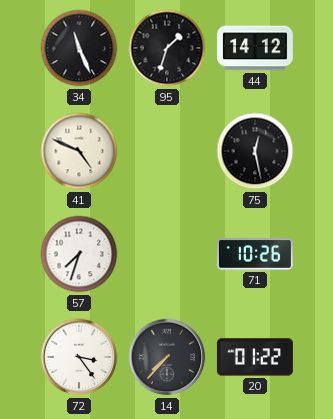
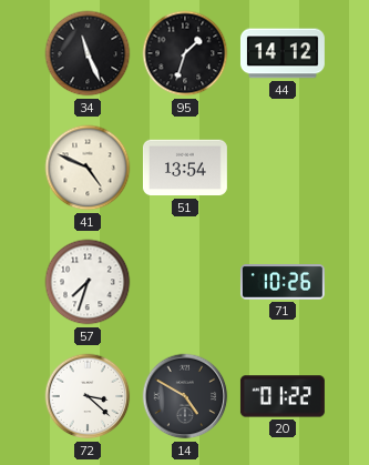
51: none -> 13:54
75: 12:28 -> none
72: 3:24 -> 3:22
14: 7:37 -> 4:50
